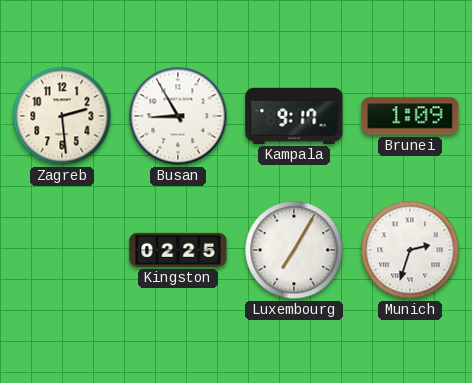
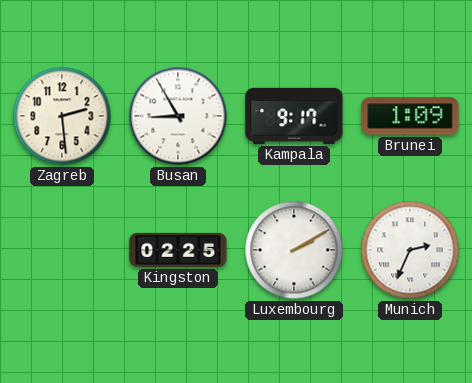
Luxembourg: 7:05 -> 2:10
Munich: 2:33 -> 2:34
